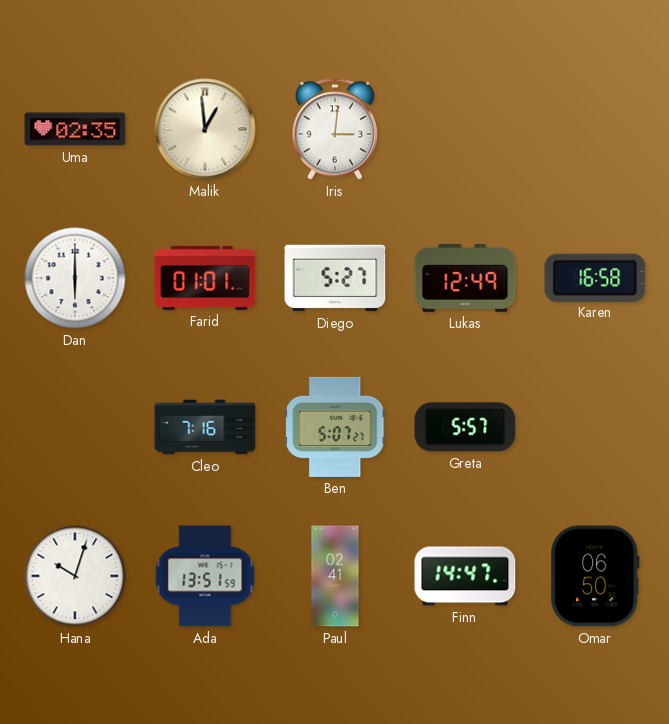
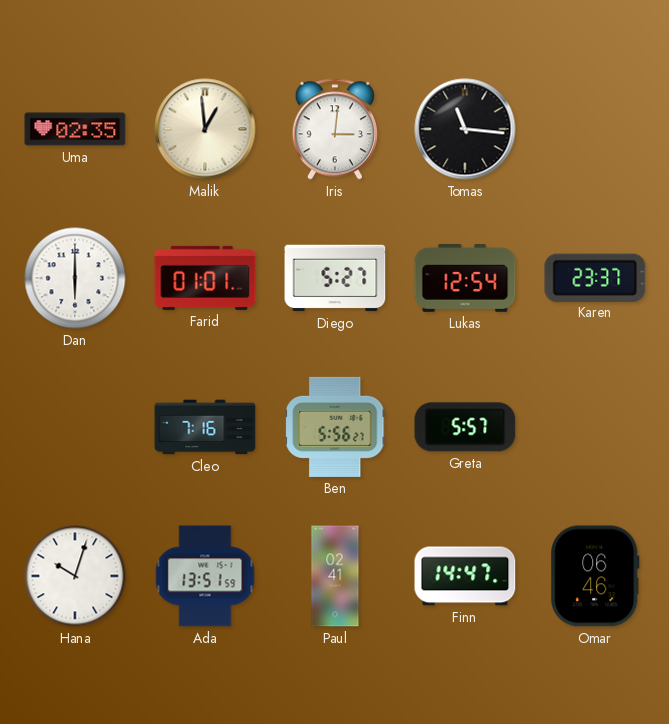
Tomas: none -> 11:16
Lukas: 12:49 -> 12:54
Karen: 16:58 -> 23:37
Ben: 5:07 -> 5:56
Omar: 06:50 -> 06:46
